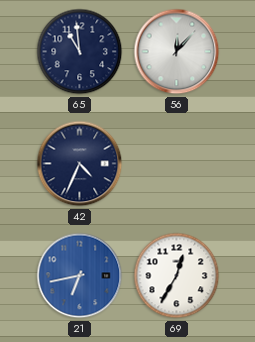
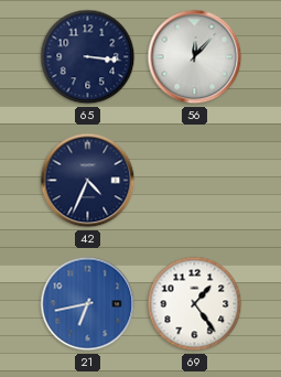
65: 10:59 -> 3:16
69: 12:35 -> 1:24
